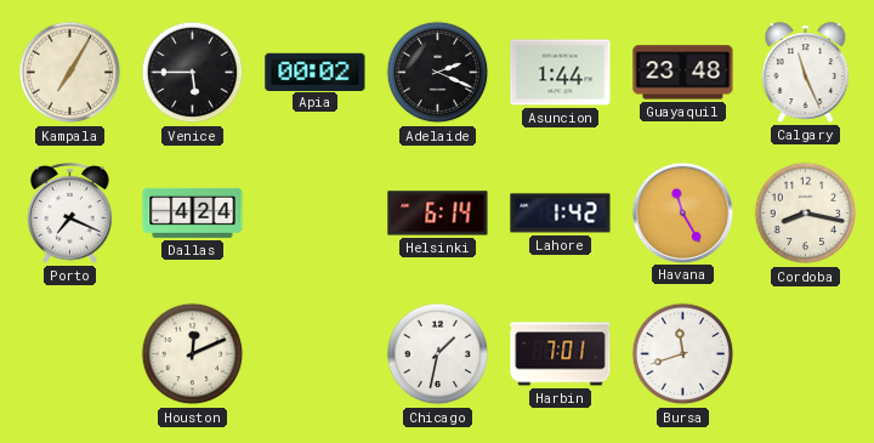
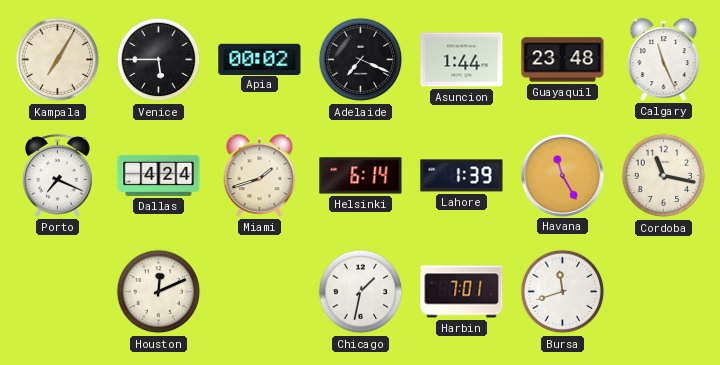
Adelaide: 2:19 -> 7:19
Miami: none -> 1:42
Lahore: 1:42 -> 1:39
Cordoba: 8:17 -> 11:17
